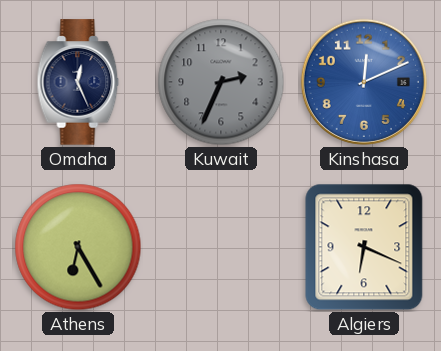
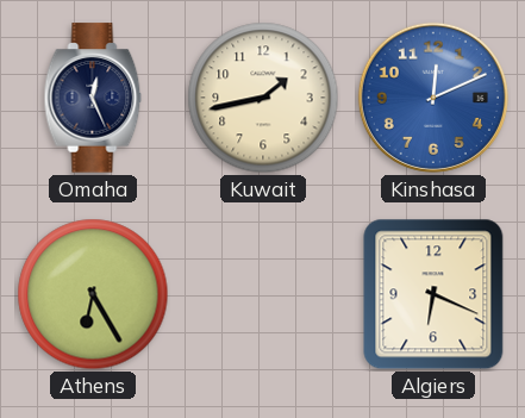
Kuwait: 2:34 -> 1:43
Kuwait dial: grey -> cream
